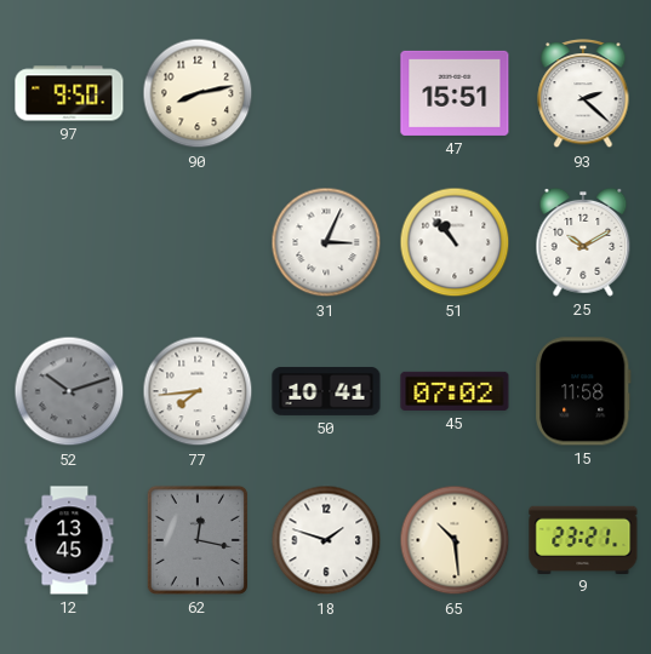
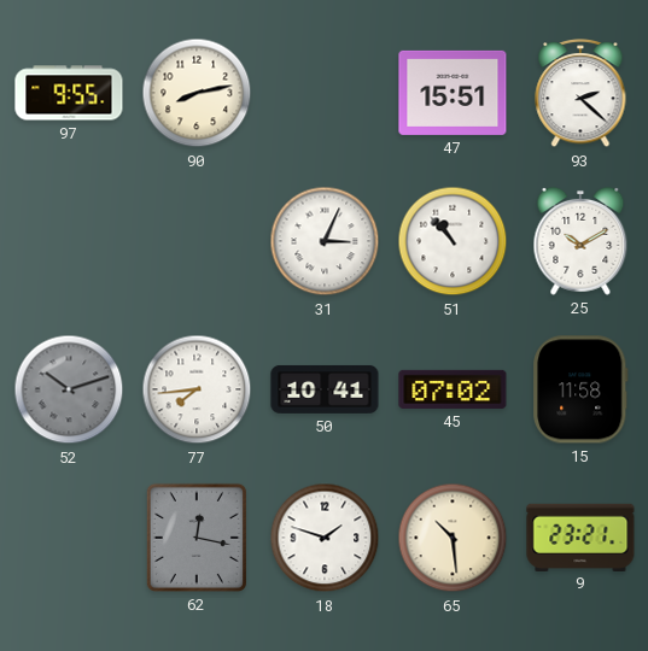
97: 9:50 -> 9:55
12: 13:45 -> none
